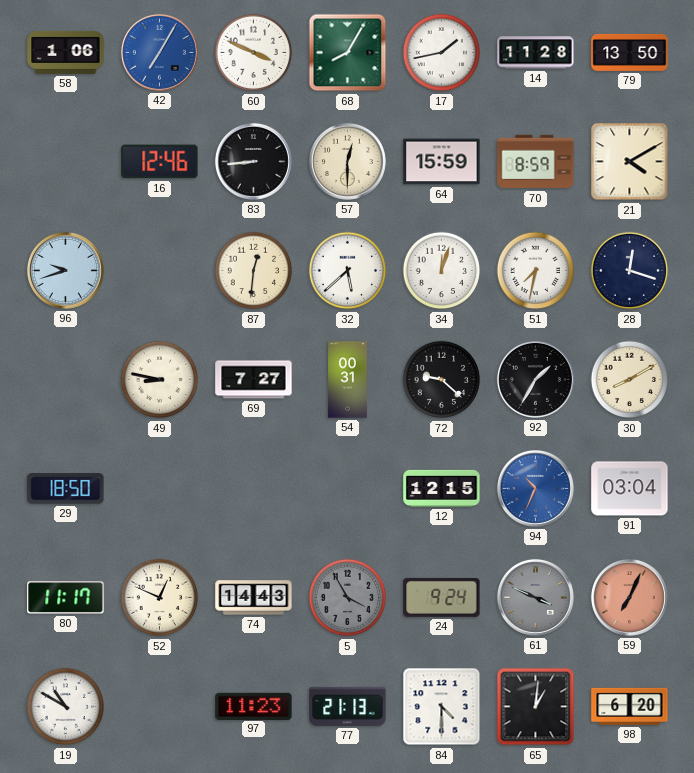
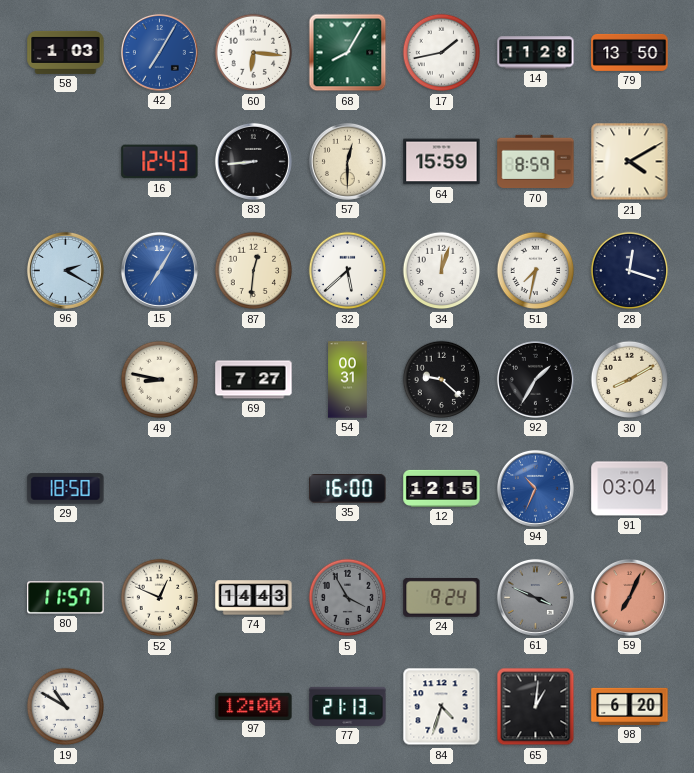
58: 1:06 -> 1:03
60: 3:49 -> 6:16
16: 12:46 -> 12:43
96: 9:42 -> 2:20
15: none -> 7:05
35: none -> 16:00
80: 11:17 -> 11:57
97: 11:23 -> 12:00
84: 4:30 -> 4:33
